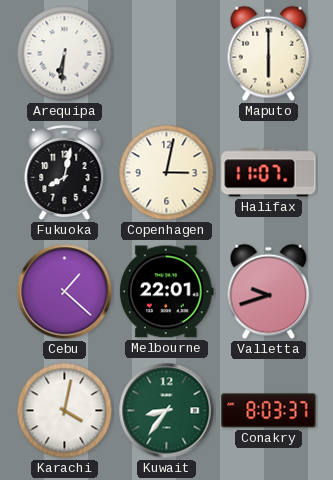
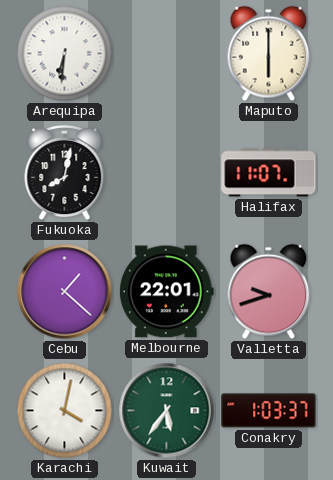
Copenhagen: 3:02 -> none
Kuwait: 8:36 -> 5:36
Conakry: 8:03 -> 1:03
